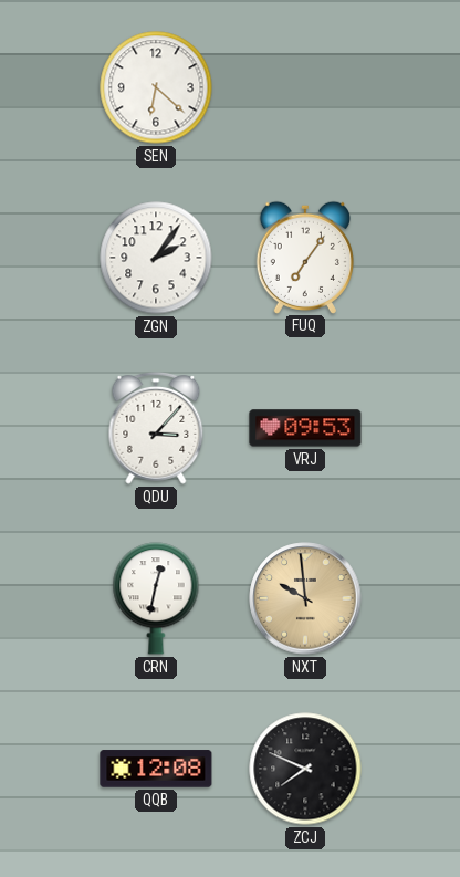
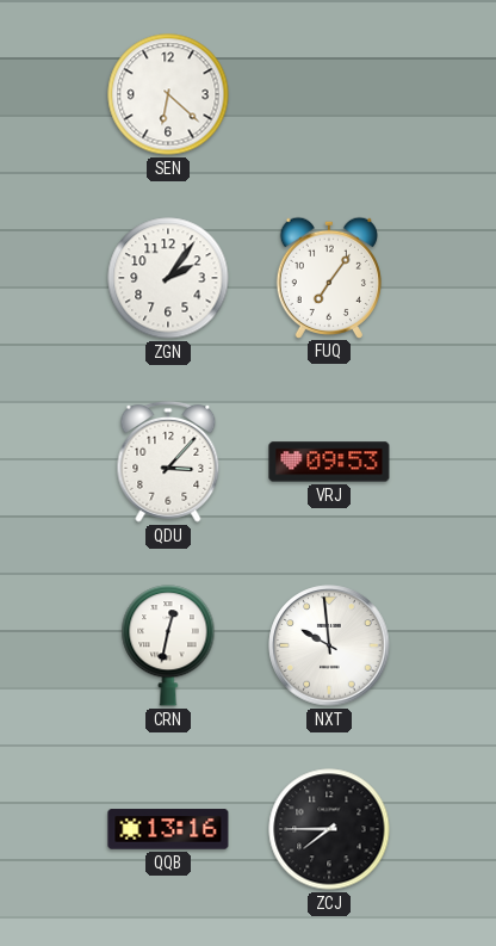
NXT dial: champagne -> white
QQB: 12:08 -> 13:16
ZCJ: 7:49 -> 7:45
